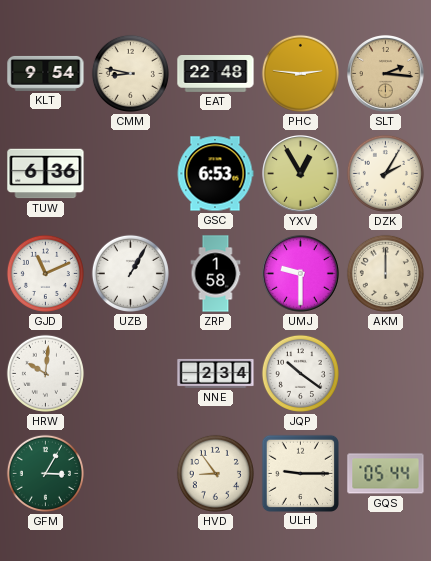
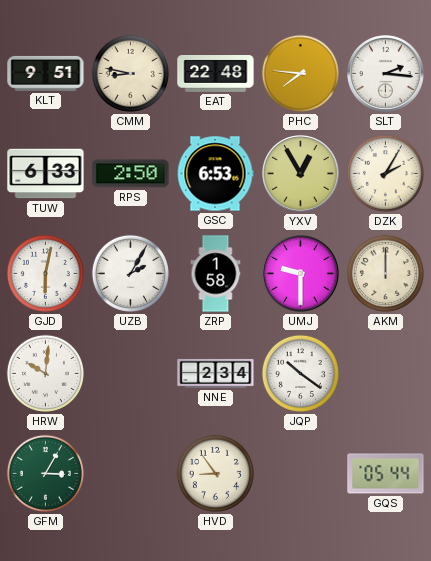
KLT: 9:54 -> 9:51
PHC: 2:46 -> 7:46
SLT dial: champagne -> white
TUW: 6:36 -> 6:33
RPS: none -> 2:50
GJD: 11:11 -> 6:02
UZB: 1:05 -> 2:05
ULH: 9:15 -> none
